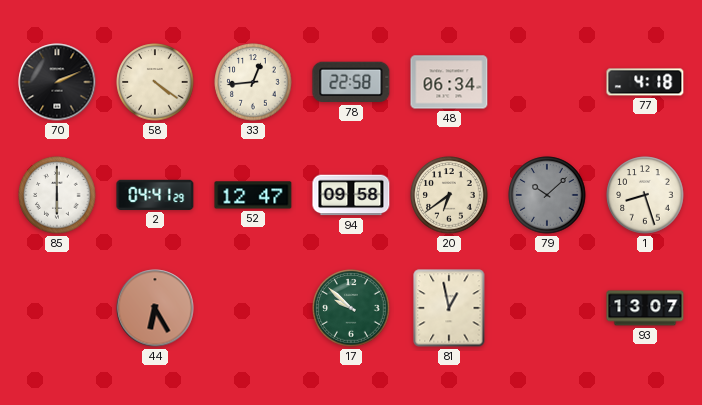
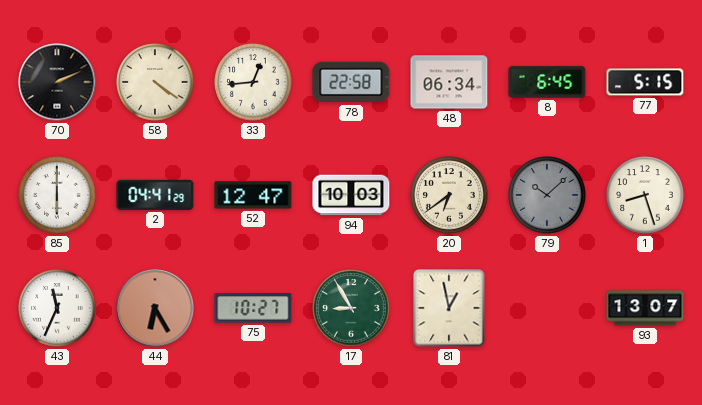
8: none -> 6:45
77: 4:18 -> 5:15
94: 09:58 -> 10:03
43: none -> 11:34
75: none -> 10:27
17: 9:52 -> 8:55
